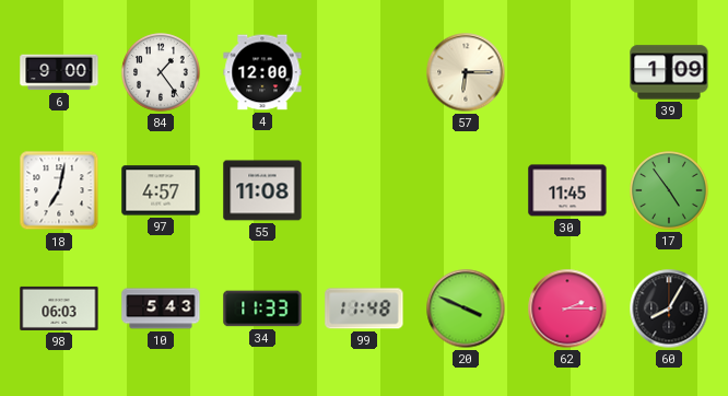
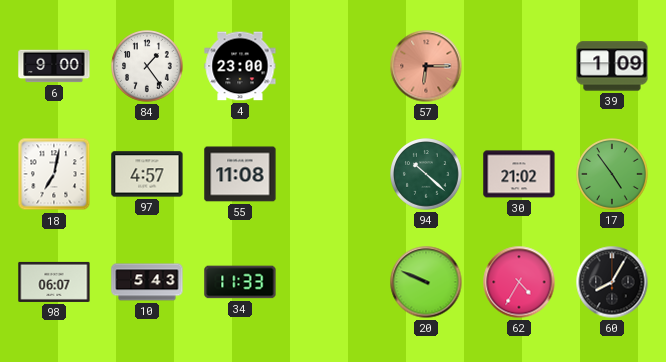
4: 12:00 -> 23:00
57 dial: cream -> salmon
94: none -> 10:22
30: 11:45 -> 21:02
98: 06:03 -> 06:07
99: 11:48 -> none
20: 3:49 -> 9:49
62: 2:15 -> 4:35
